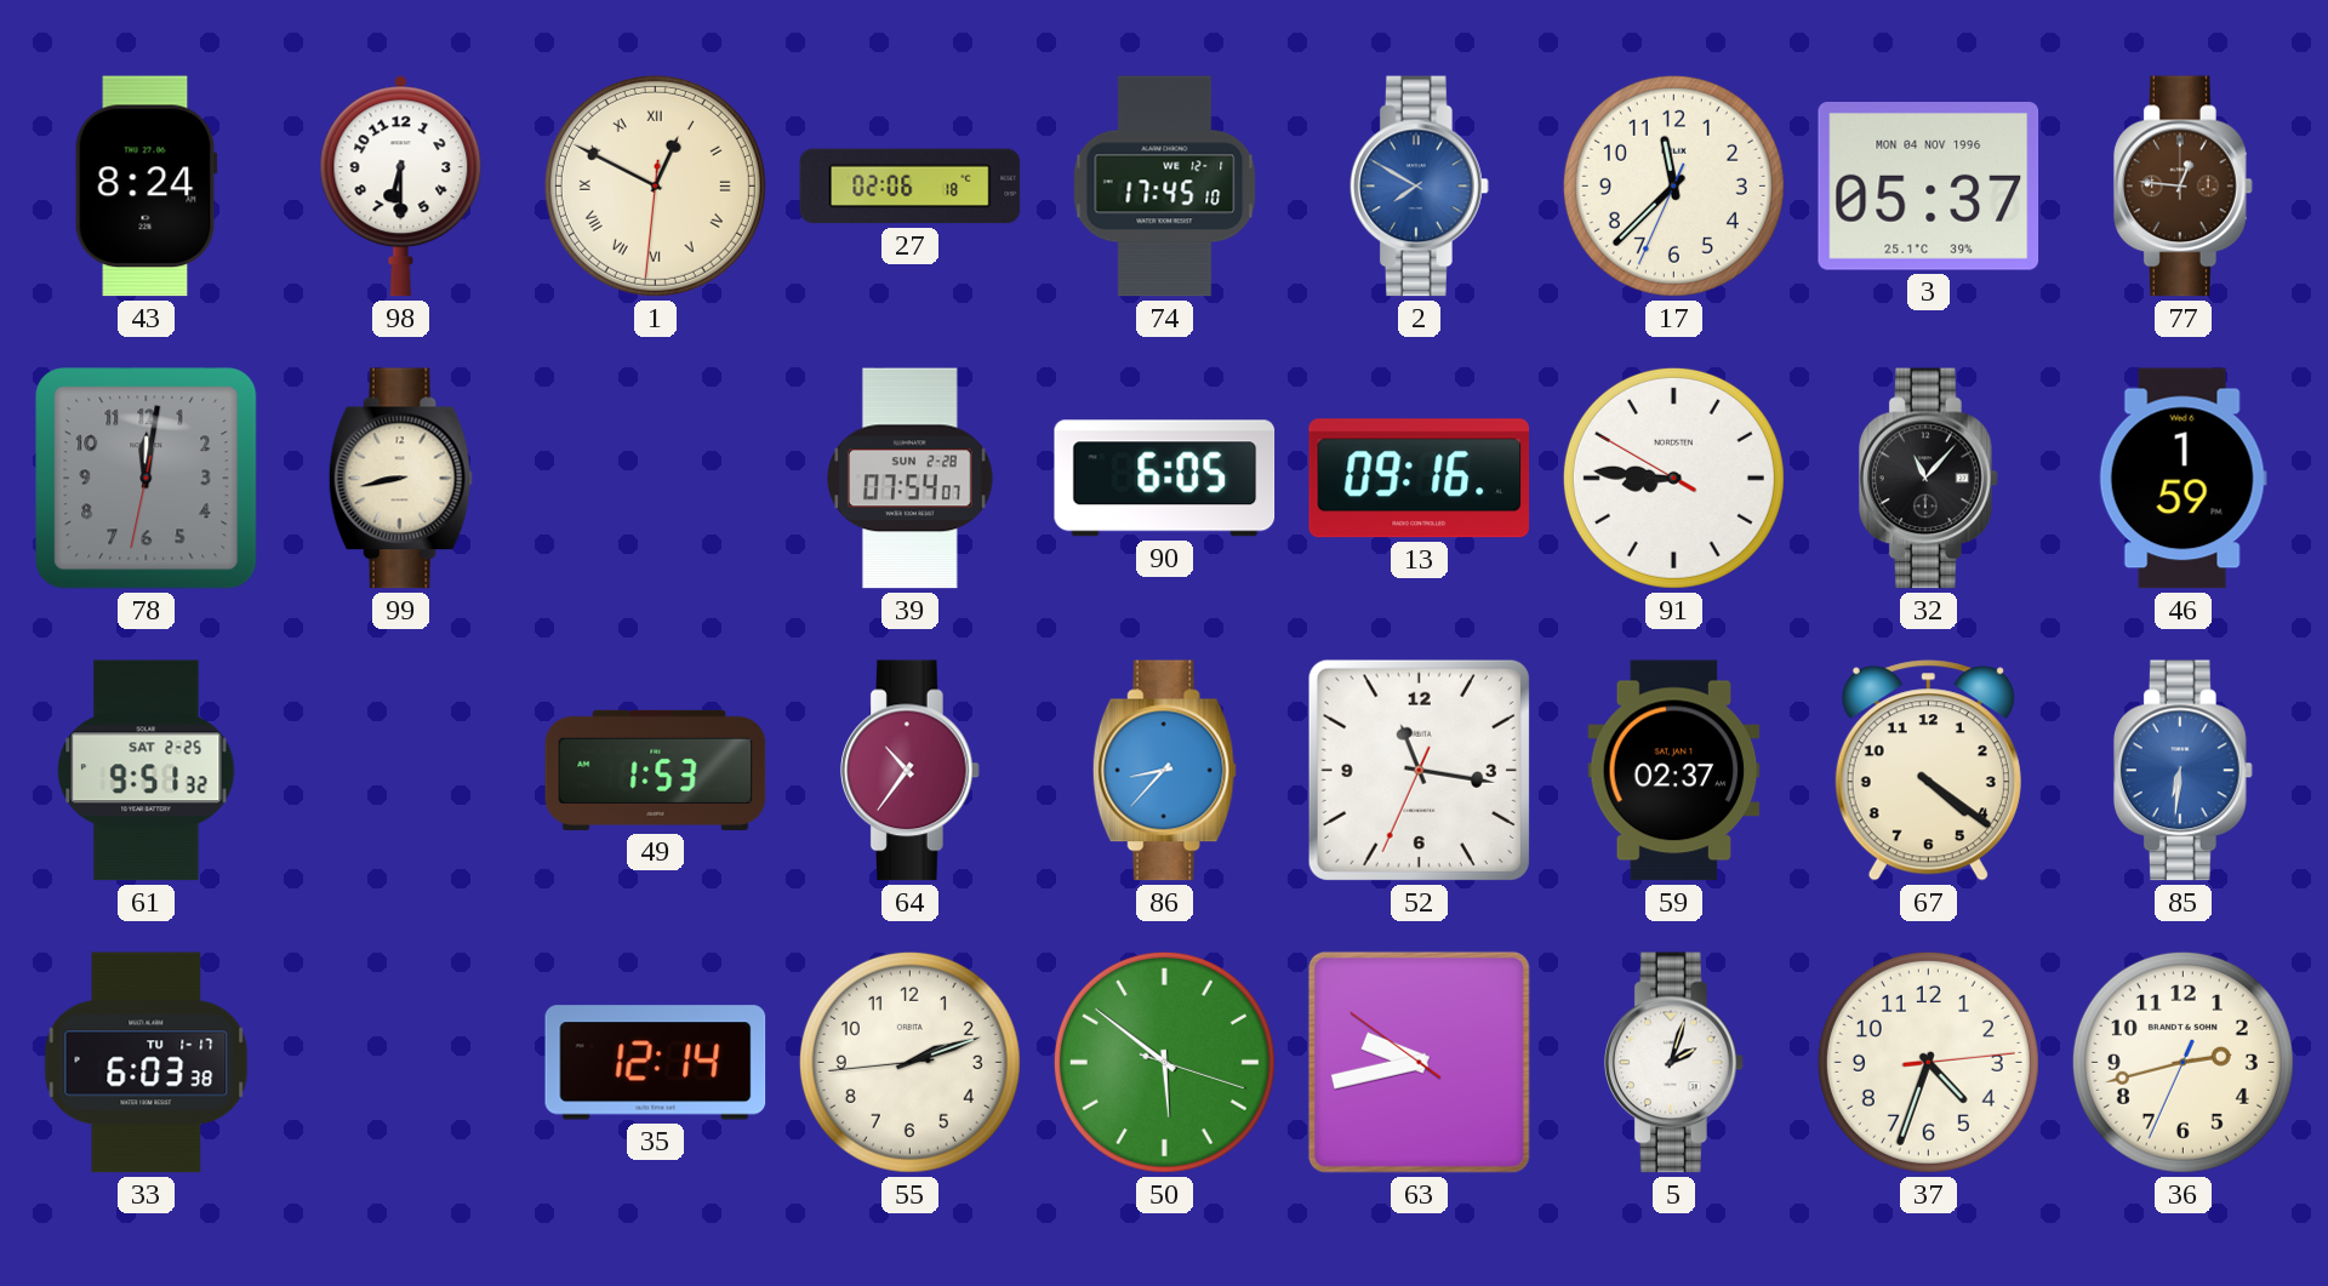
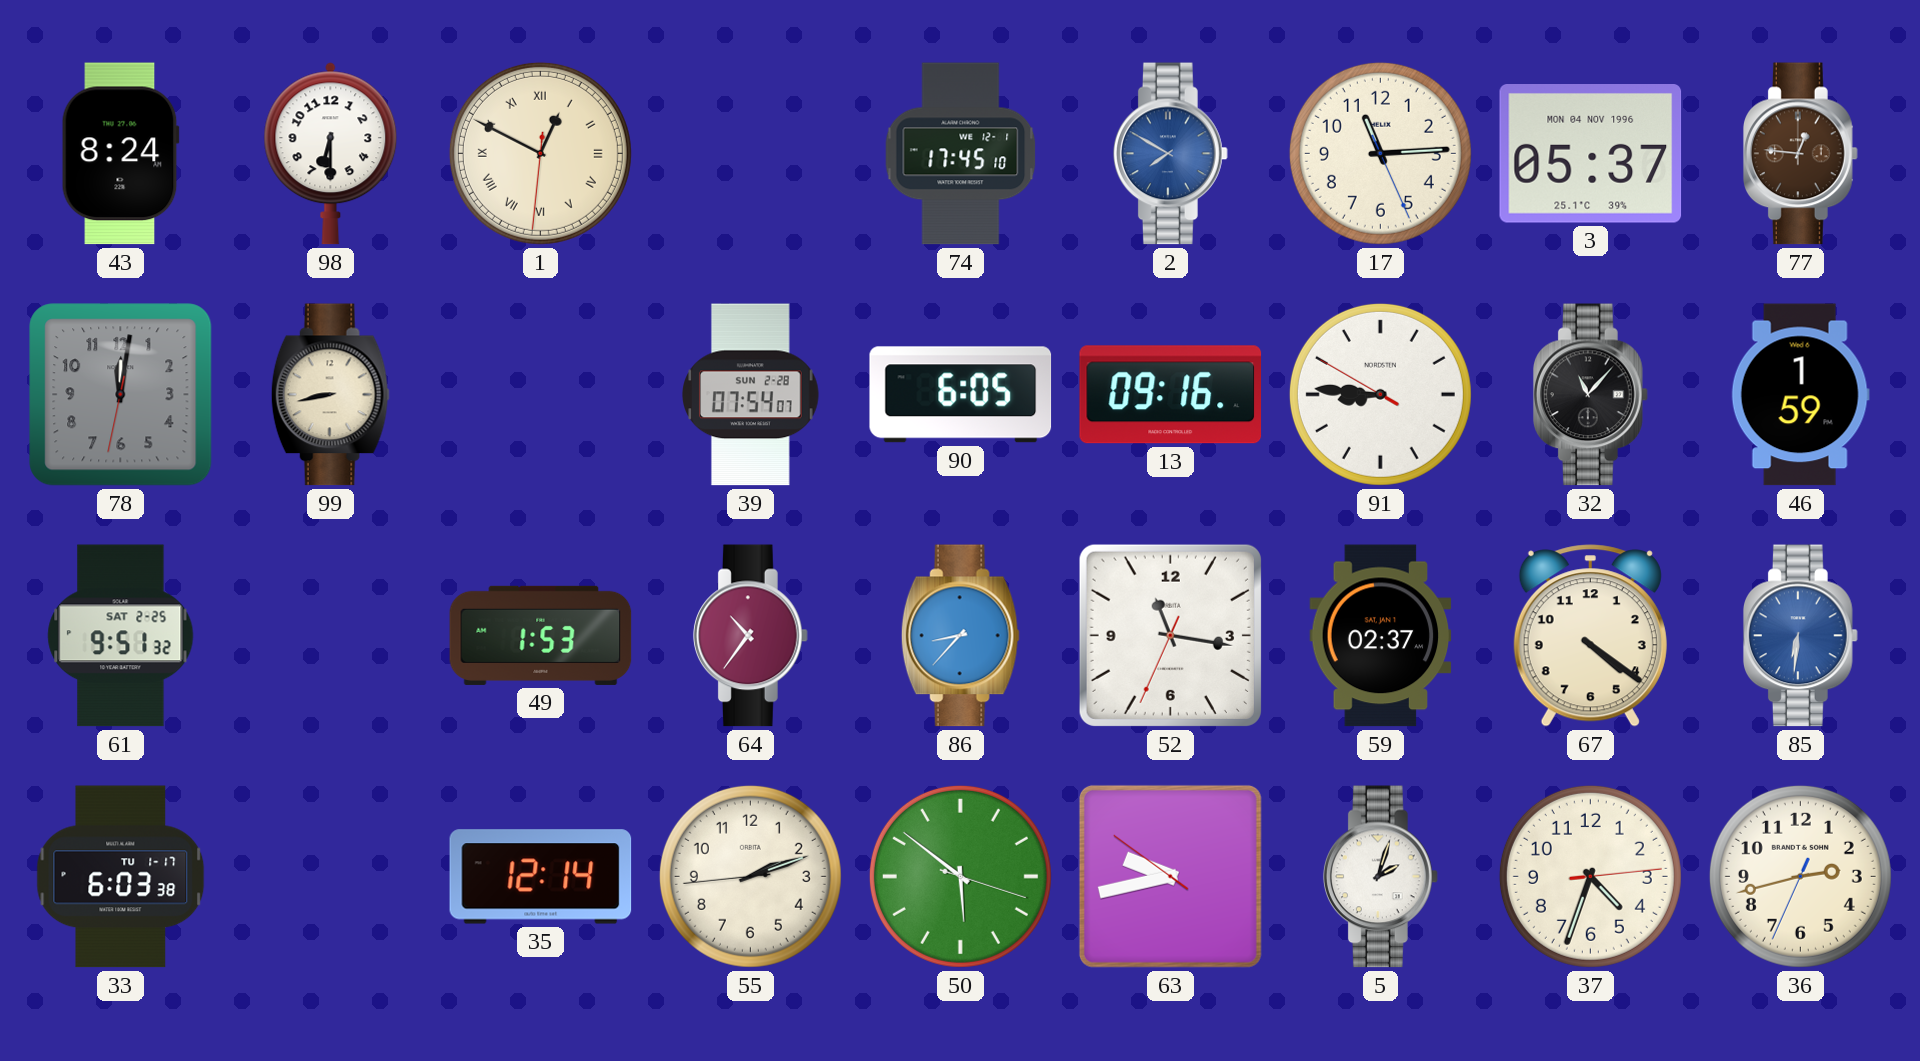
27: 02:06 -> none
17: 11:37 -> 11:14
